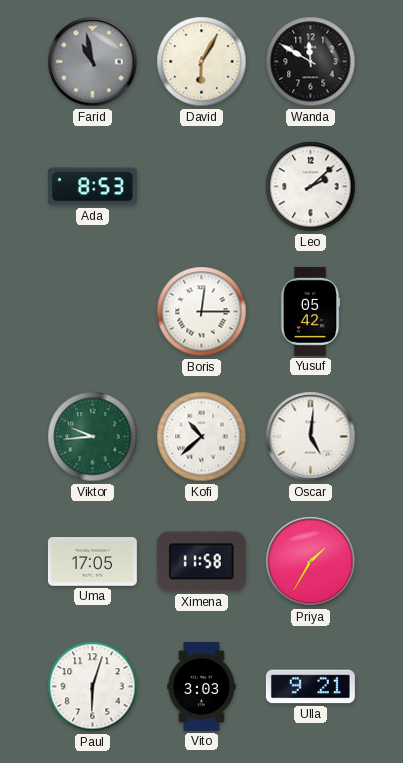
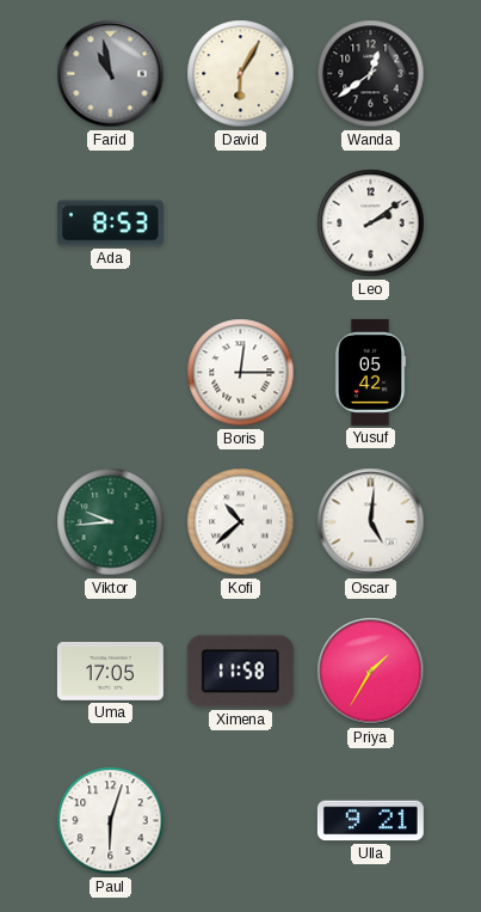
Wanda: 11:50 -> 12:39
Leo: 2:08 -> 2:09
Vito: 3:03 -> none
